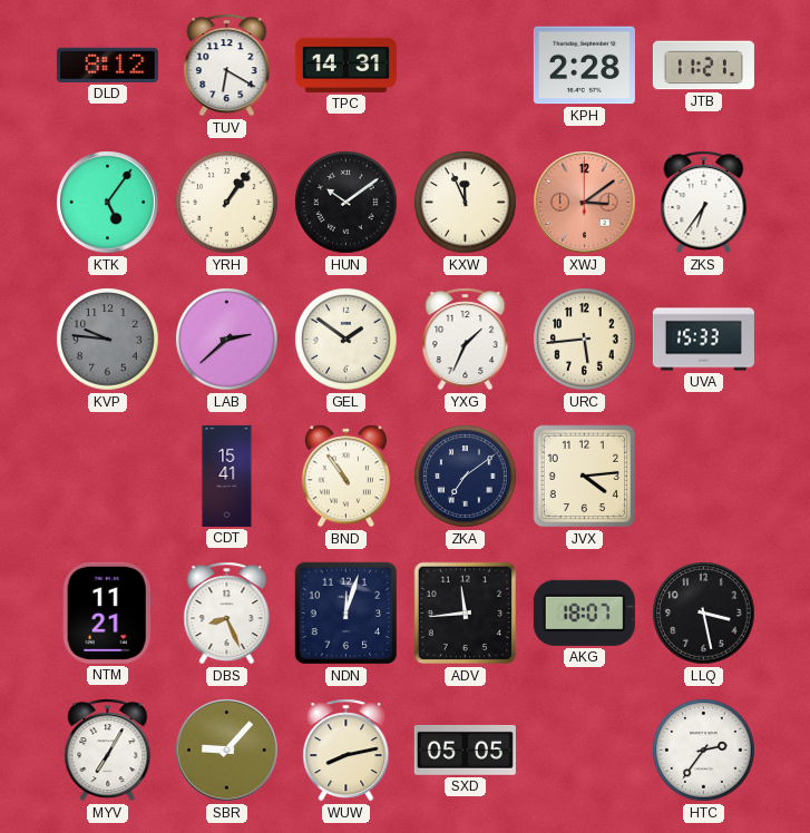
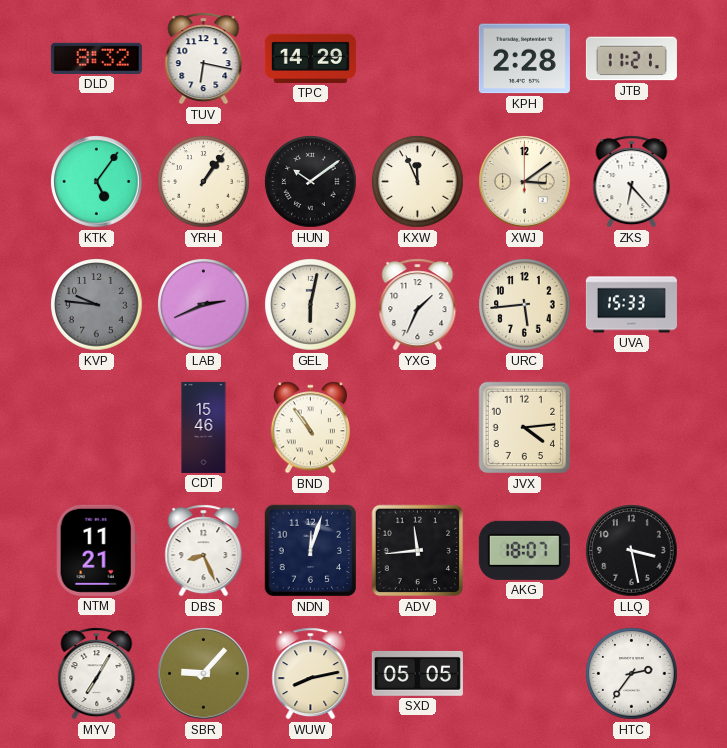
DLD: 8:12 -> 8:32
TUV: 6:20 -> 6:17
TPC: 14:31 -> 14:29
XWJ dial: salmon -> cream
ZKS: 6:36 -> 6:23
LAB: 2:38 -> 2:41
GEL: 1:51 -> 6:02
CDT: 15:41 -> 15:46
ZKA: 7:09 -> none
